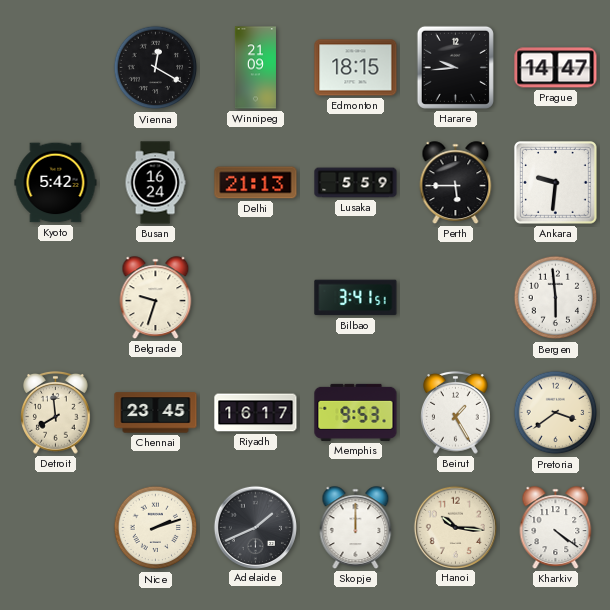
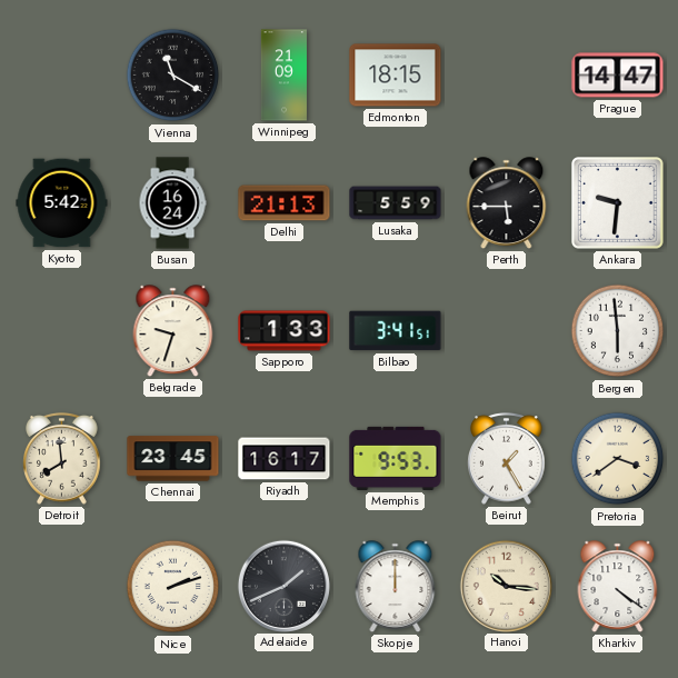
Vienna: 12:20 -> 11:20
Harare: 9:44 -> none
Sapporo: none -> 1:33
